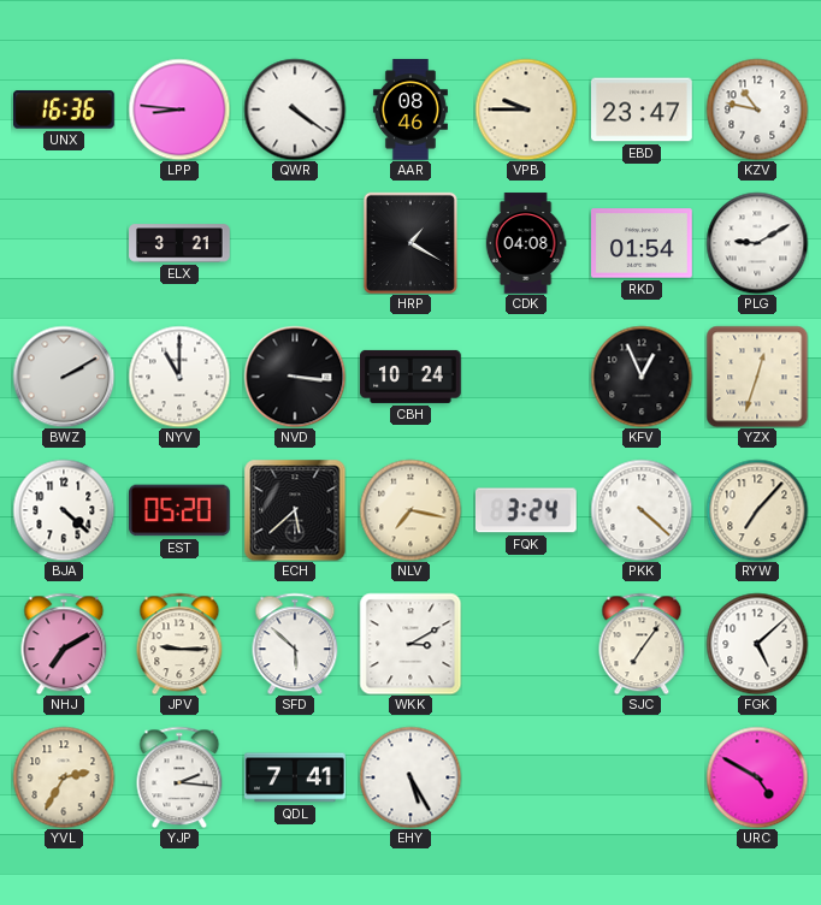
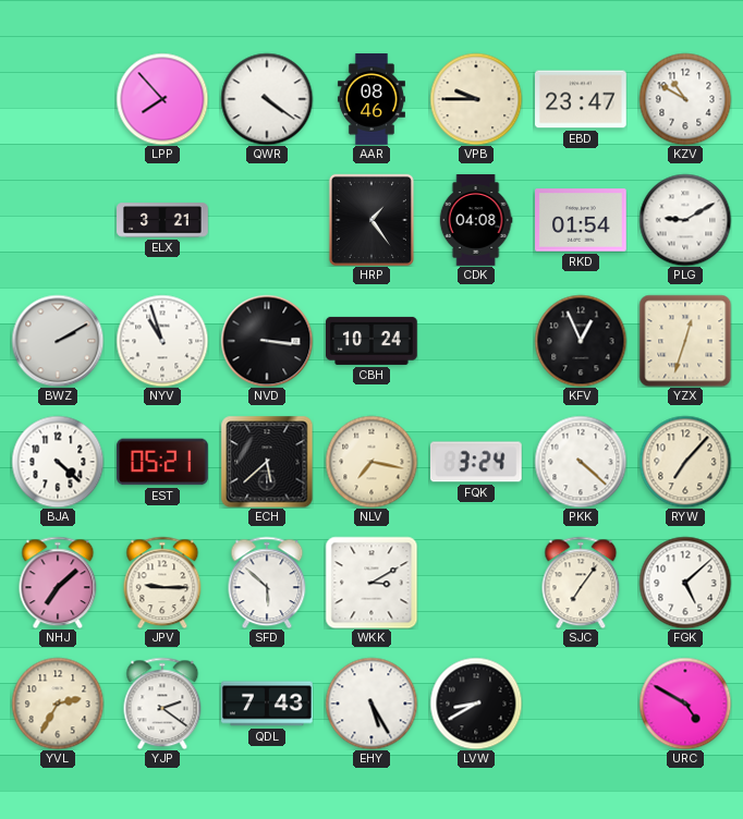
UNX: 16:36 -> none
LPP: 8:46 -> 7:53
KZV: 10:47 -> 10:50
HRP: 1:20 -> 1:24
NYV: 11:00 -> 10:57
EST: 05:20 -> 05:21
NHJ: 7:10 -> 7:08
YJP: 2:16 -> 2:21
QDL: 7:41 -> 7:43
LVW: none -> 8:40
